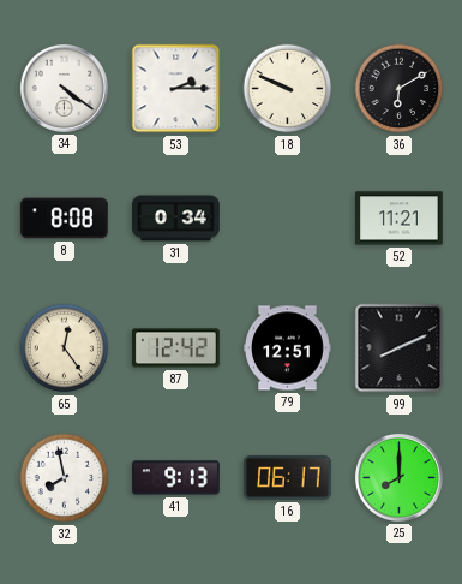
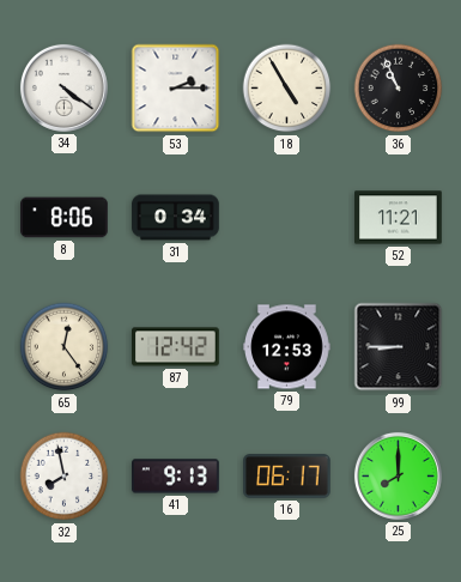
18: 9:49 -> 4:55
36: 6:10 -> 10:56
8: 8:08 -> 8:06
79: 12:51 -> 12:53
99: 8:11 -> 8:45
